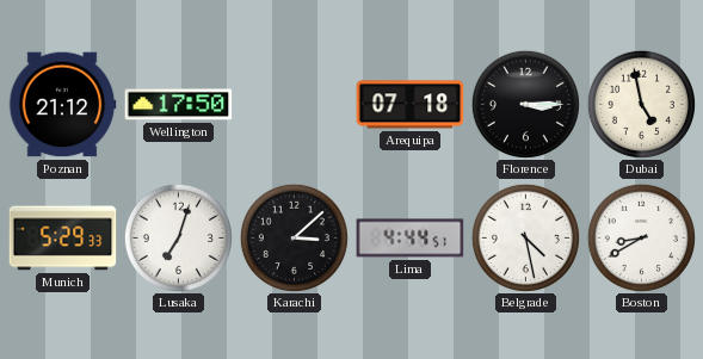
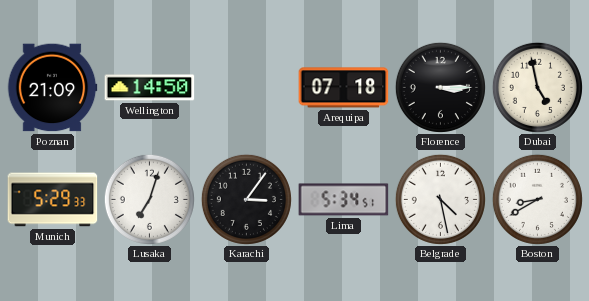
Poznan: 21:12 -> 21:09
Wellington: 17:50 -> 14:50
Karachi: 3:08 -> 3:06
Lima: 4:44 -> 5:34
